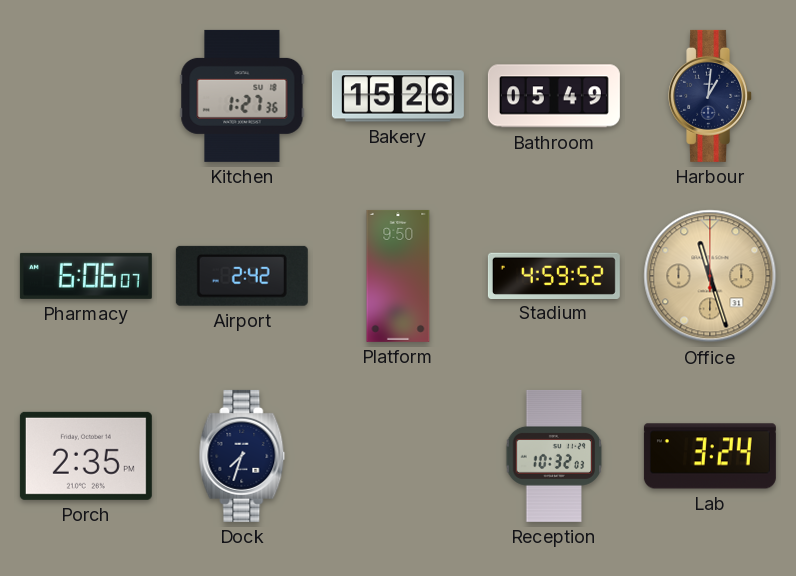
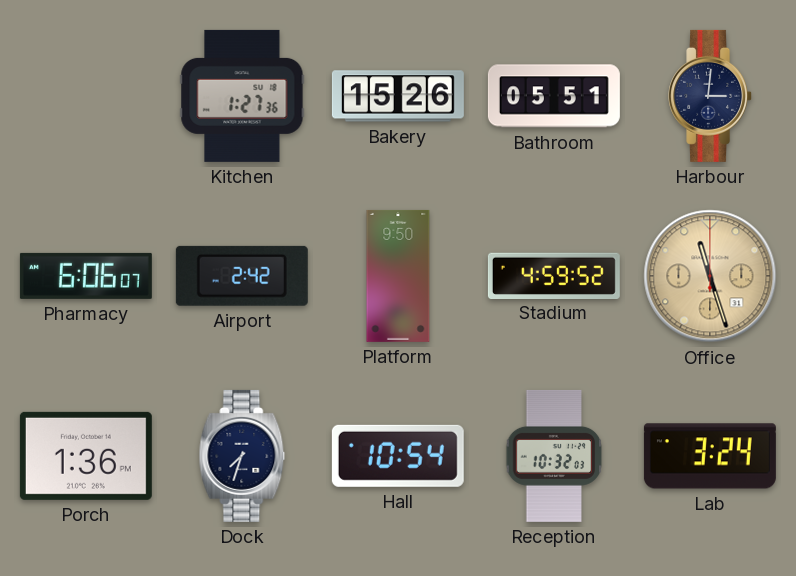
Bathroom: 05:49 -> 05:51
Harbour: 1:01 -> 3:01
Porch: 2:35 -> 1:36
Hall: none -> 10:54
